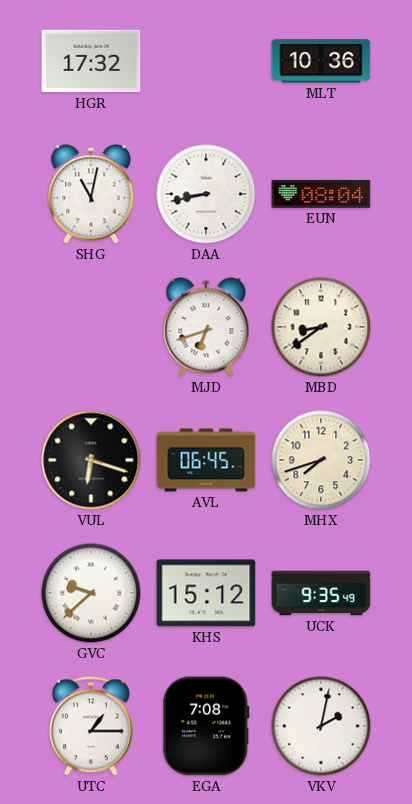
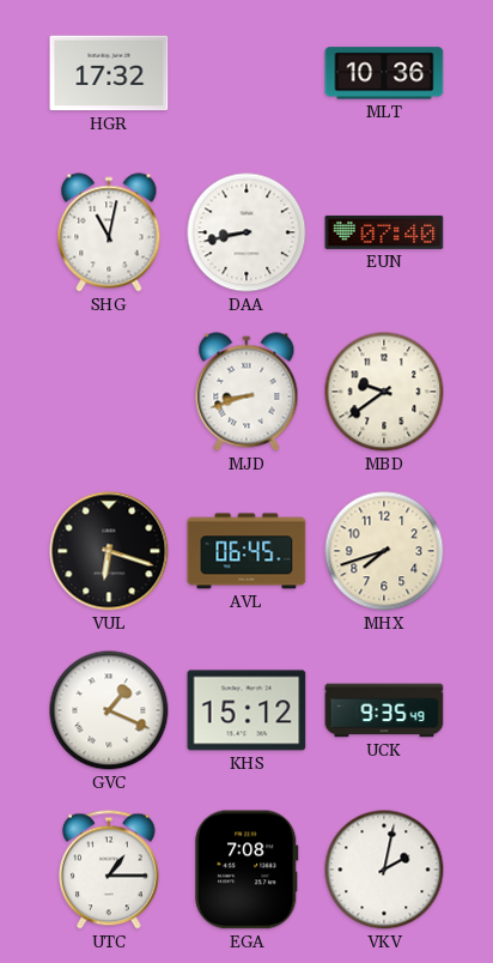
EUN: 08:04 -> 07:40
MJD: 6:42 -> 8:42
MBD: 8:39 -> 9:39
GVC: 9:38 -> 1:19
